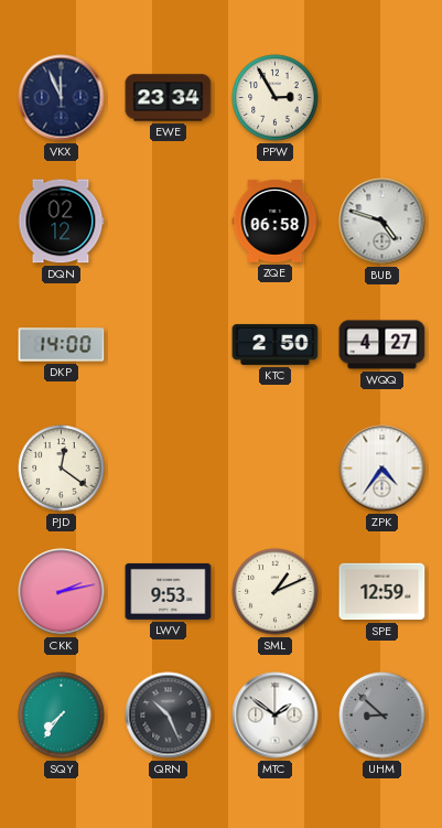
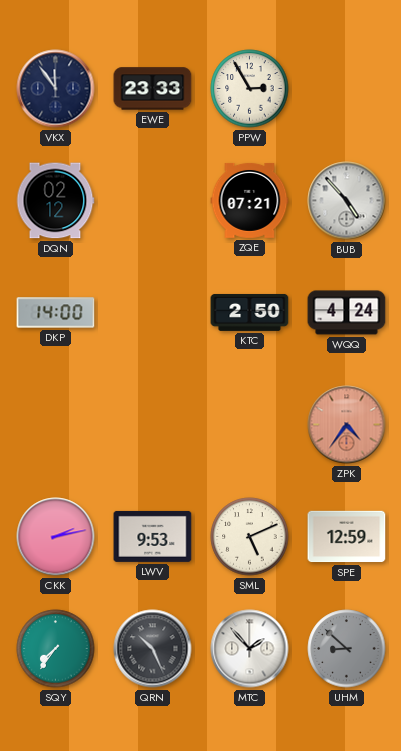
VKX: 11:56 -> 11:54
EWE: 23:34 -> 23:33
ZQE: 06:58 -> 07:21
BUB: 4:48 -> 4:53
WQQ: 4:27 -> 4:24
PJD: 12:21 -> none
ZPK dial: white -> salmon
SML: 1:11 -> 5:11
MTC: 1:51 -> 1:53
